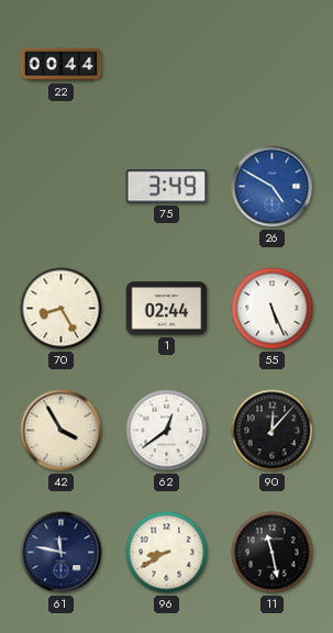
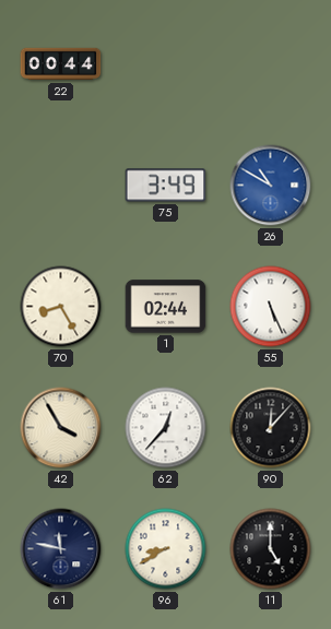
26: 4:50 -> 10:50
62: 12:39 -> 12:37
11: 11:28 -> 5:00
